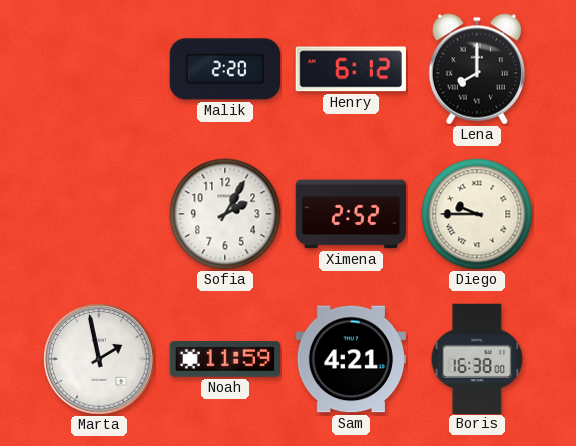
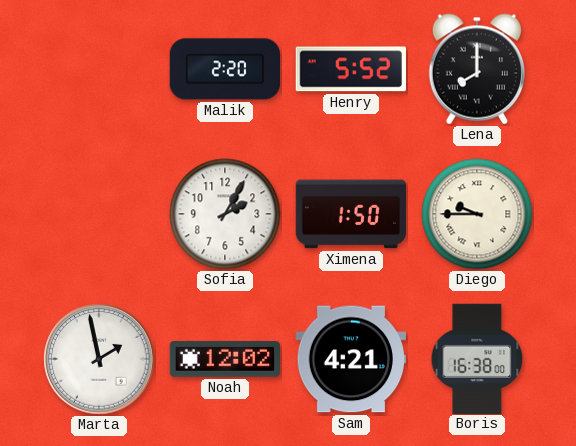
Henry: 6:12 -> 5:52
Ximena: 2:52 -> 1:50
Noah: 11:59 -> 12:02
